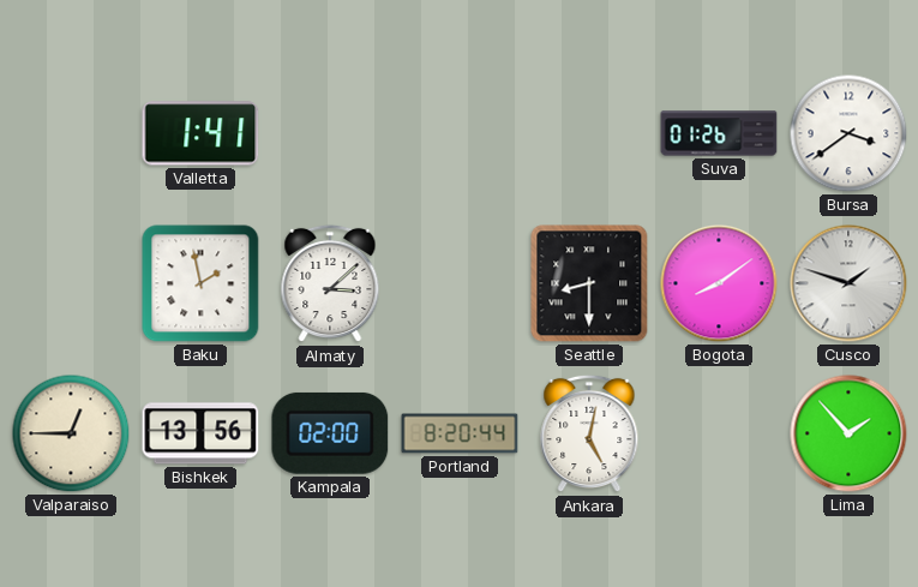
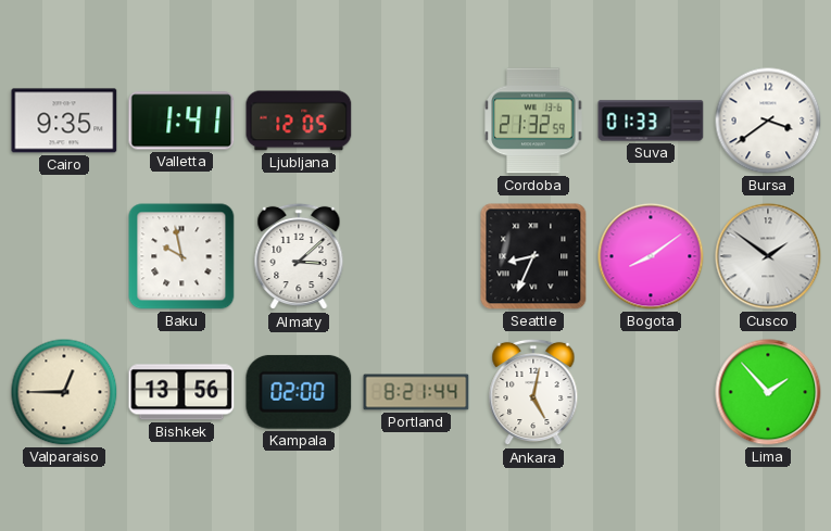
Cairo: none -> 9:35
Ljubljana: none -> 12:05
Cordoba: none -> 21:32
Suva: 01:26 -> 01:33
Baku: 1:58 -> 9:58
Seattle: 8:30 -> 8:34
Cusco: 1:48 -> 1:51
Portland: 8:20 -> 8:21
